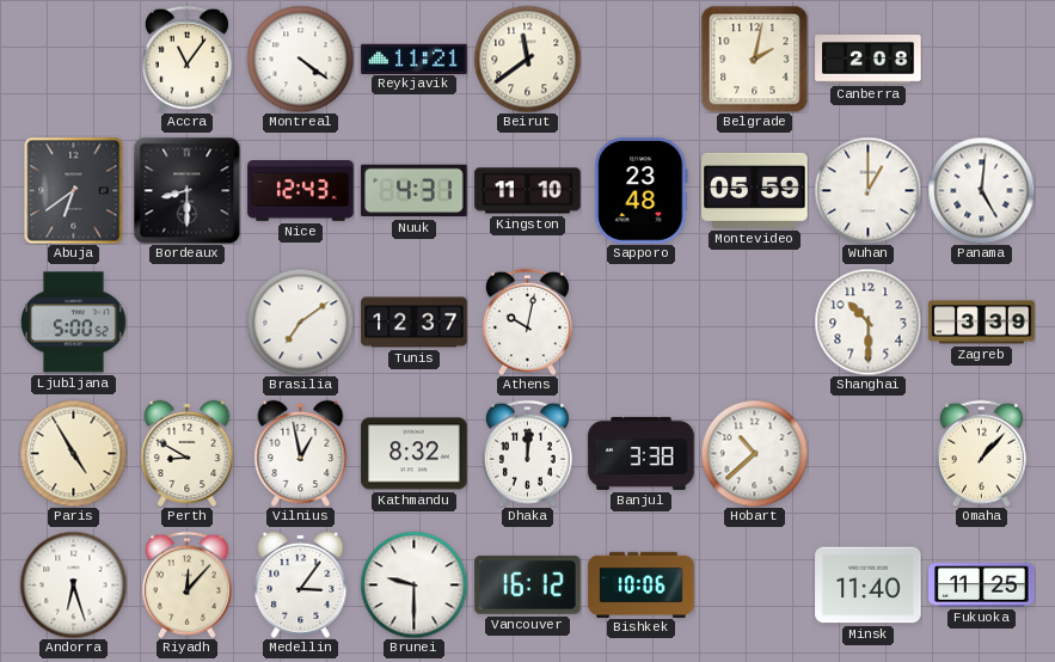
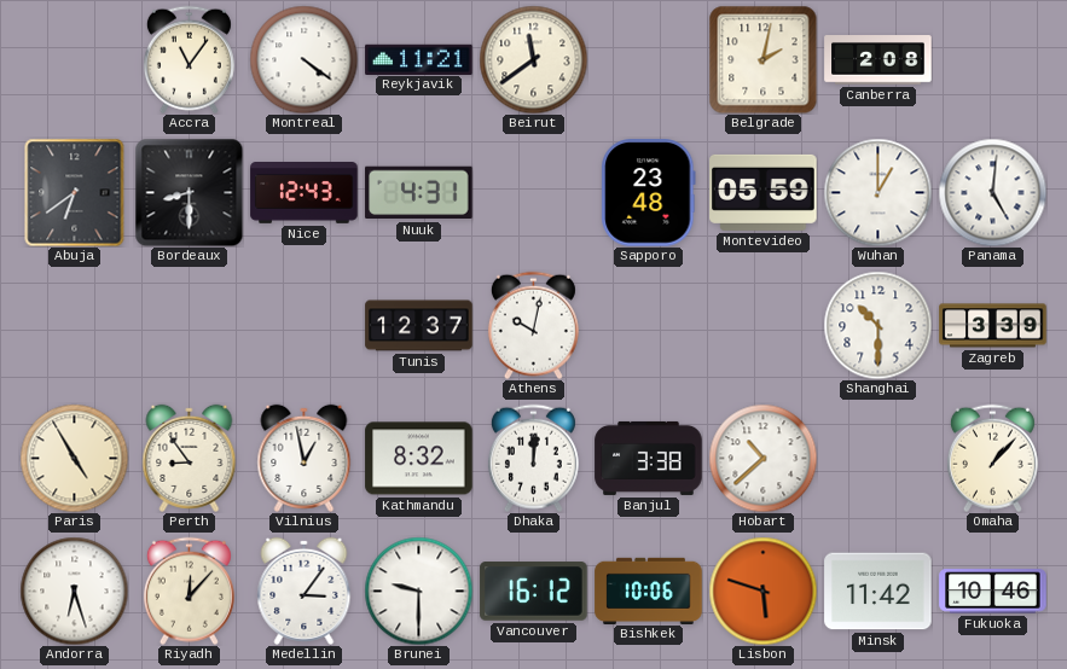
Kingston: 11:10 -> none
Ljubljana: 5:00 -> none
Brasilia: 7:09 -> none
Perth: 8:50 -> 8:54
Lisbon: none -> 5:48
Minsk: 11:40 -> 11:42
Fukuoka: 11:25 -> 10:46
